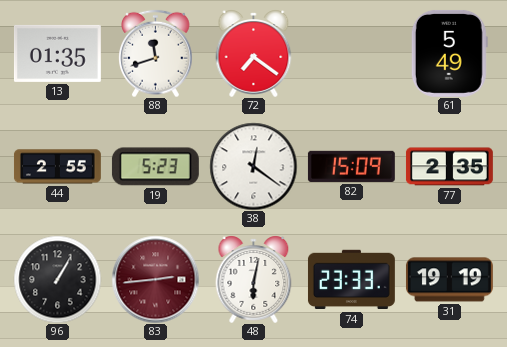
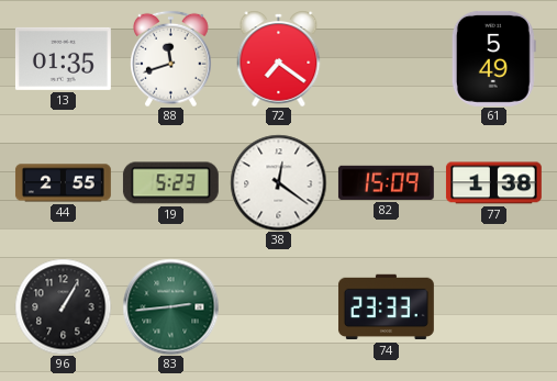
77: 2:35 -> 1:38
83 dial: burgundy -> green
48: 6:02 -> none
31: 19:19 -> none
